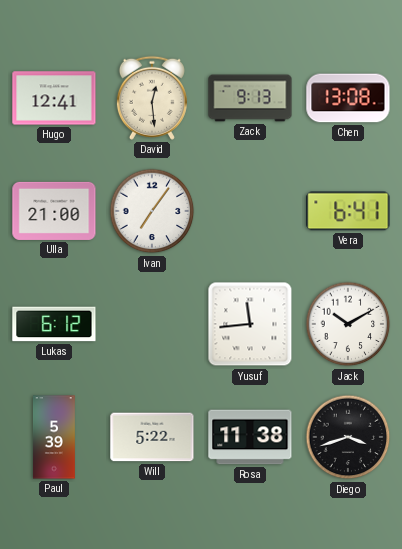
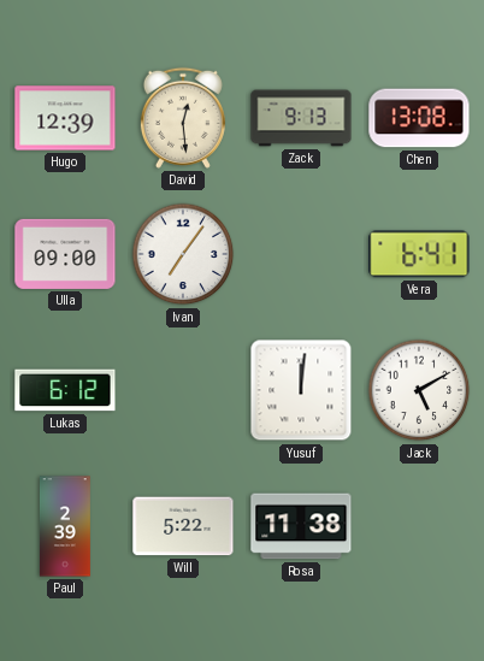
Hugo: 12:41 -> 12:39
Ulla: 21:00 -> 09:00
Yusuf: 11:44 -> 12:01
Jack: 10:10 -> 5:10
Paul: 5:39 -> 2:39
Diego: 3:42 -> none
